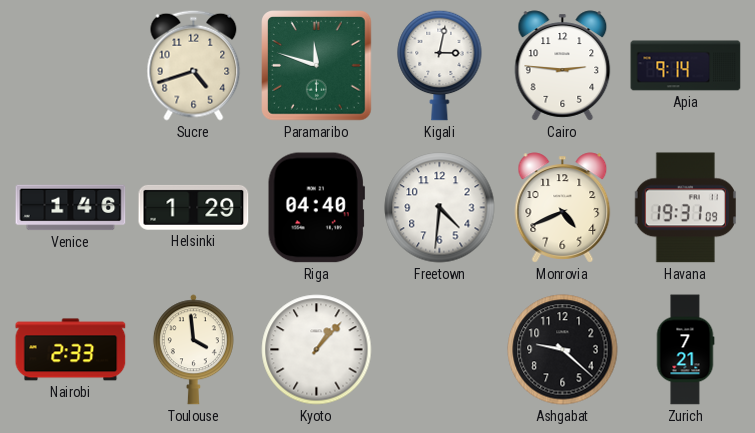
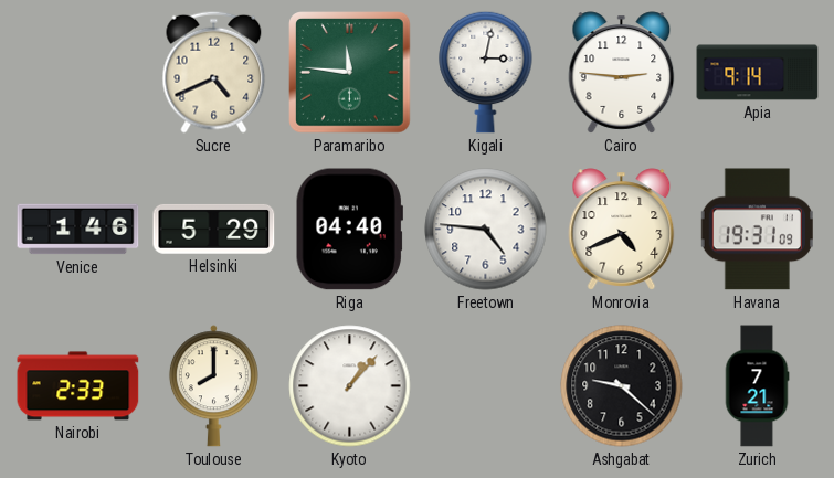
Sucre: 4:42 -> 4:41
Paramaribo: 11:48 -> 11:46
Helsinki: 1:29 -> 5:29
Freetown: 4:31 -> 4:46
Toulouse: 3:59 -> 8:00
